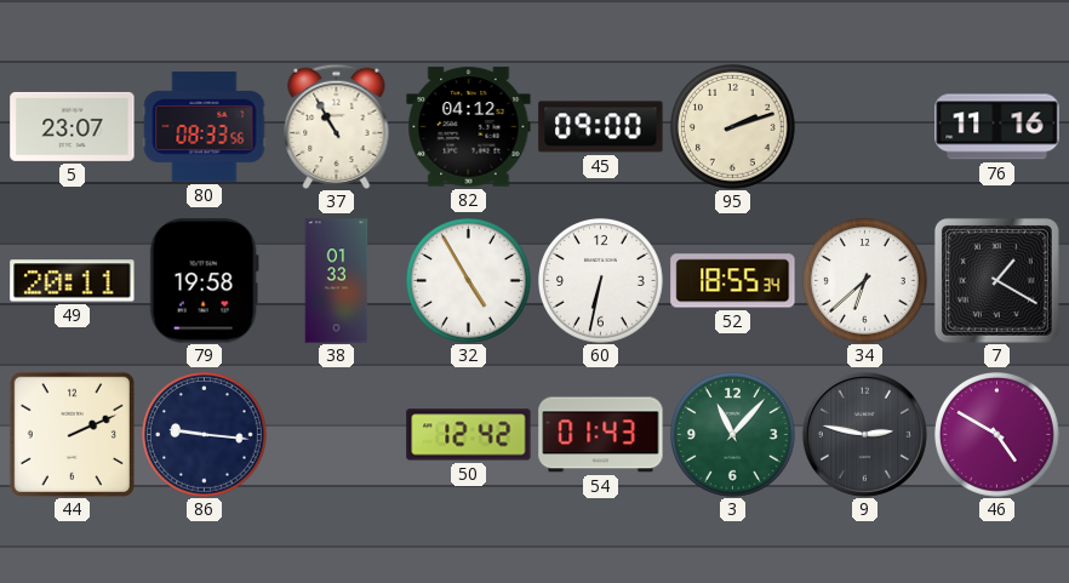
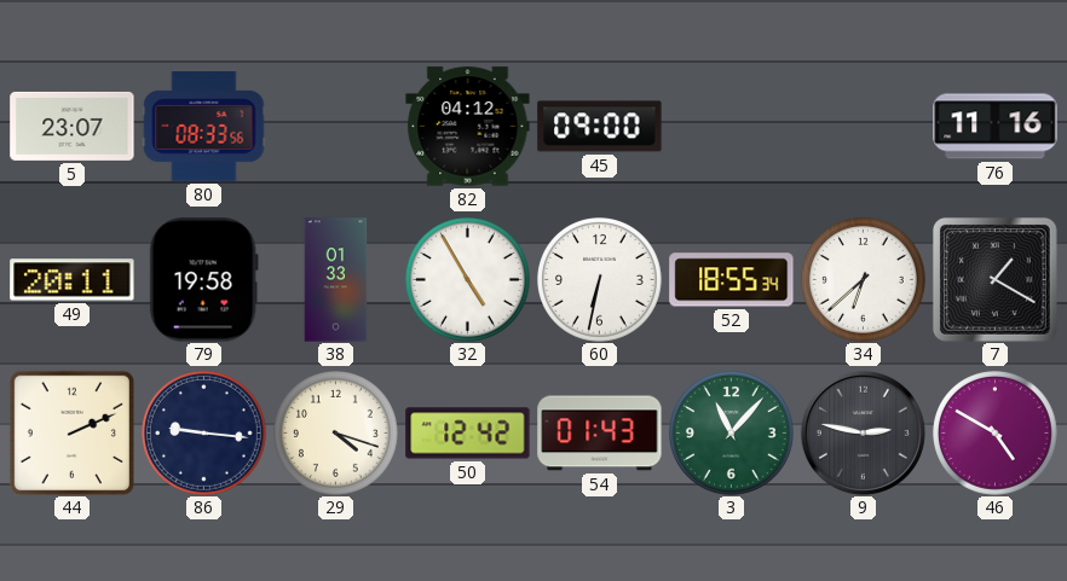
37: 10:55 -> none
95: 2:12 -> none
29: none -> 4:18
